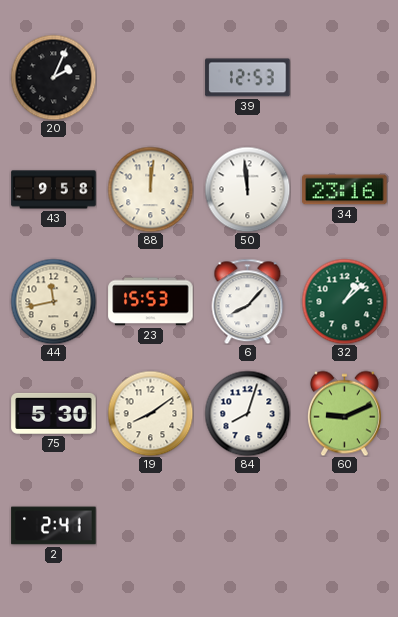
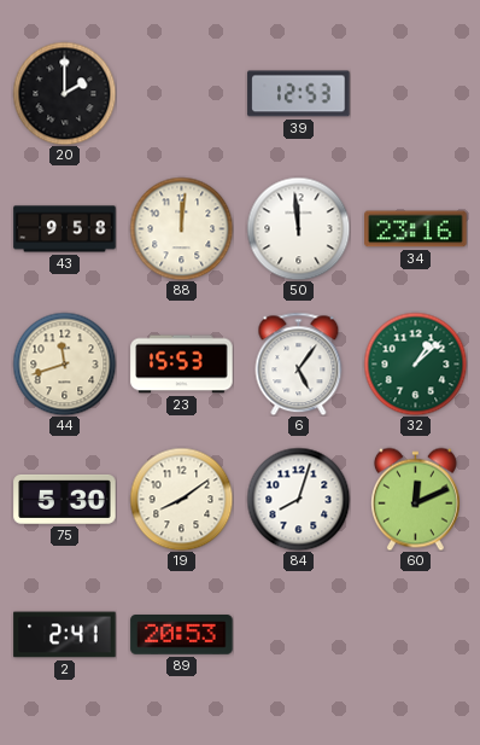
20: 2:04 -> 2:00
44: 11:43 -> 11:42
6: 8:07 -> 5:06
60: 9:11 -> 12:11
89: none -> 20:53
